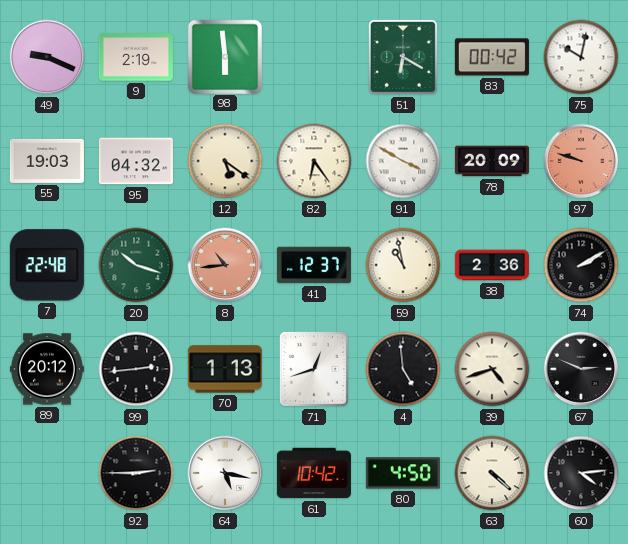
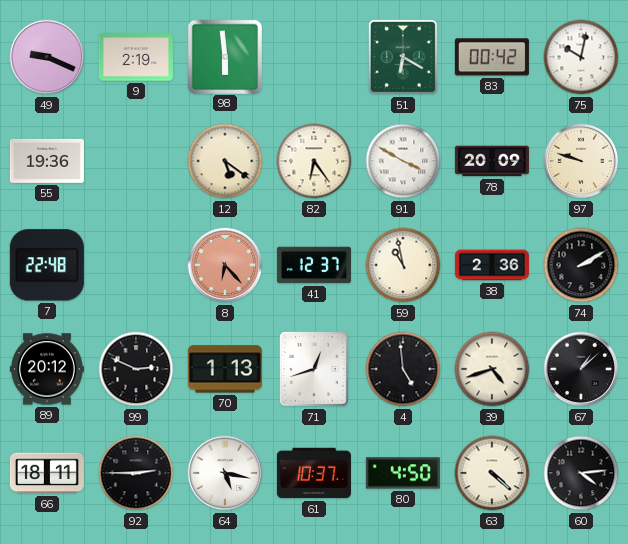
55: 19:03 -> 19:36
95: 04:32 -> none
97 dial: salmon -> cream
20: 10:18 -> none
8: 10:44 -> 6:23
99: 2:44 -> 2:49
67: 2:49 -> 1:08
66: none -> 18:11
61: 10:42 -> 10:37
